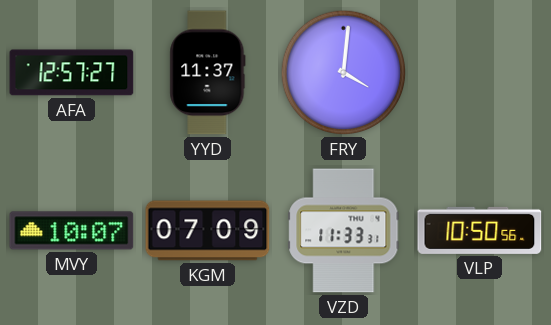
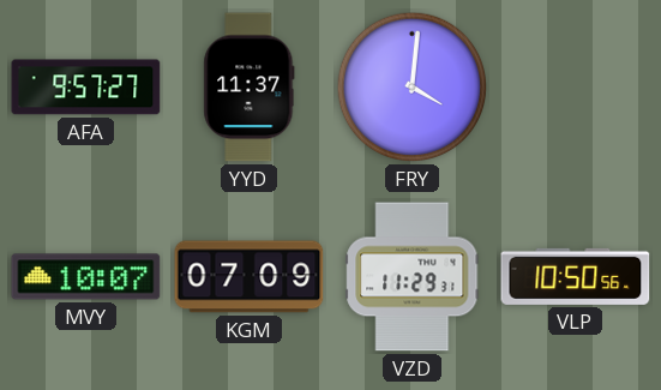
AFA: 12:57 -> 9:57
VZD: 11:33 -> 11:29
